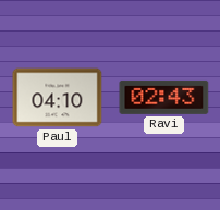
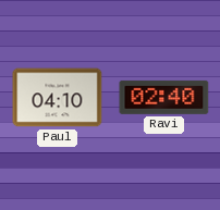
Ravi: 02:43 -> 02:40
